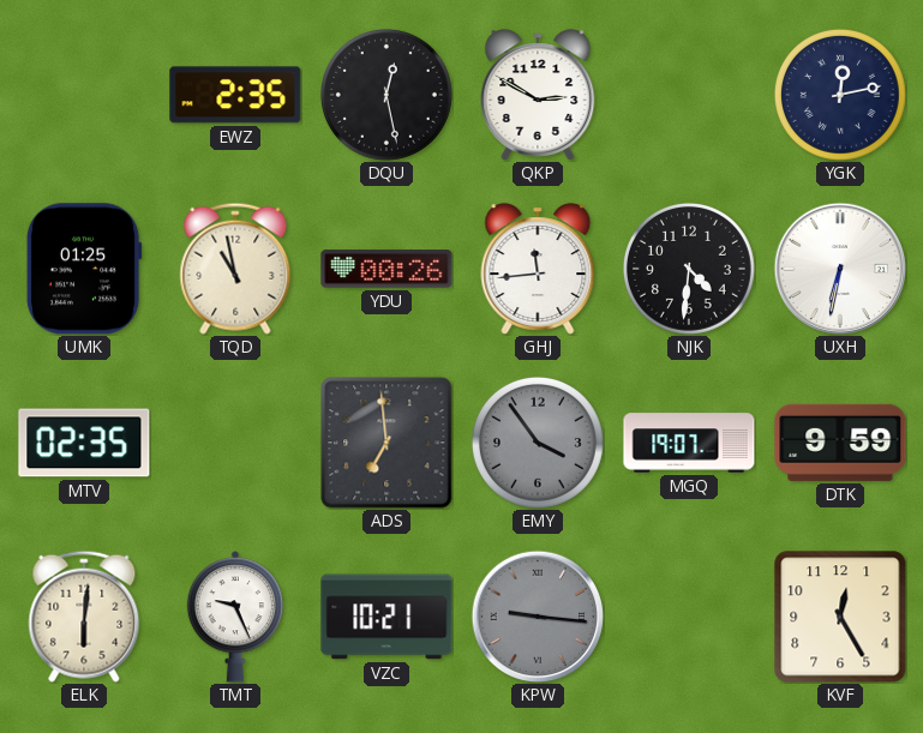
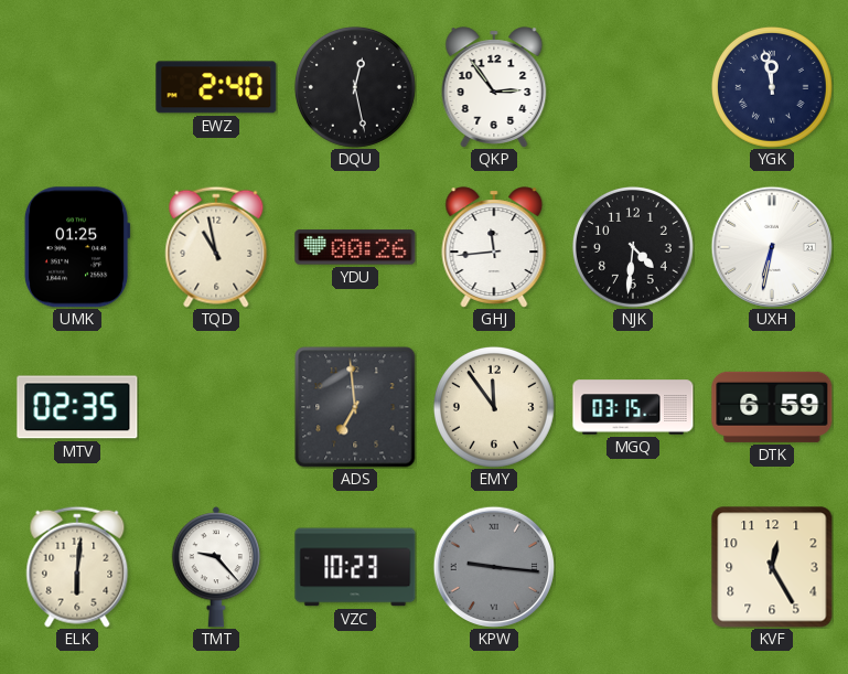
EWZ: 2:35 -> 2:40
QKP: 2:50 -> 2:54
YGK: 12:13 -> 11:58
EMY: 3:54 -> 11:54
EMY dial: grey -> cream
MGQ: 19:07 -> 03:15
DTK: 9:59 -> 6:59
TMT: 9:26 -> 9:23
VZC: 10:21 -> 10:23
